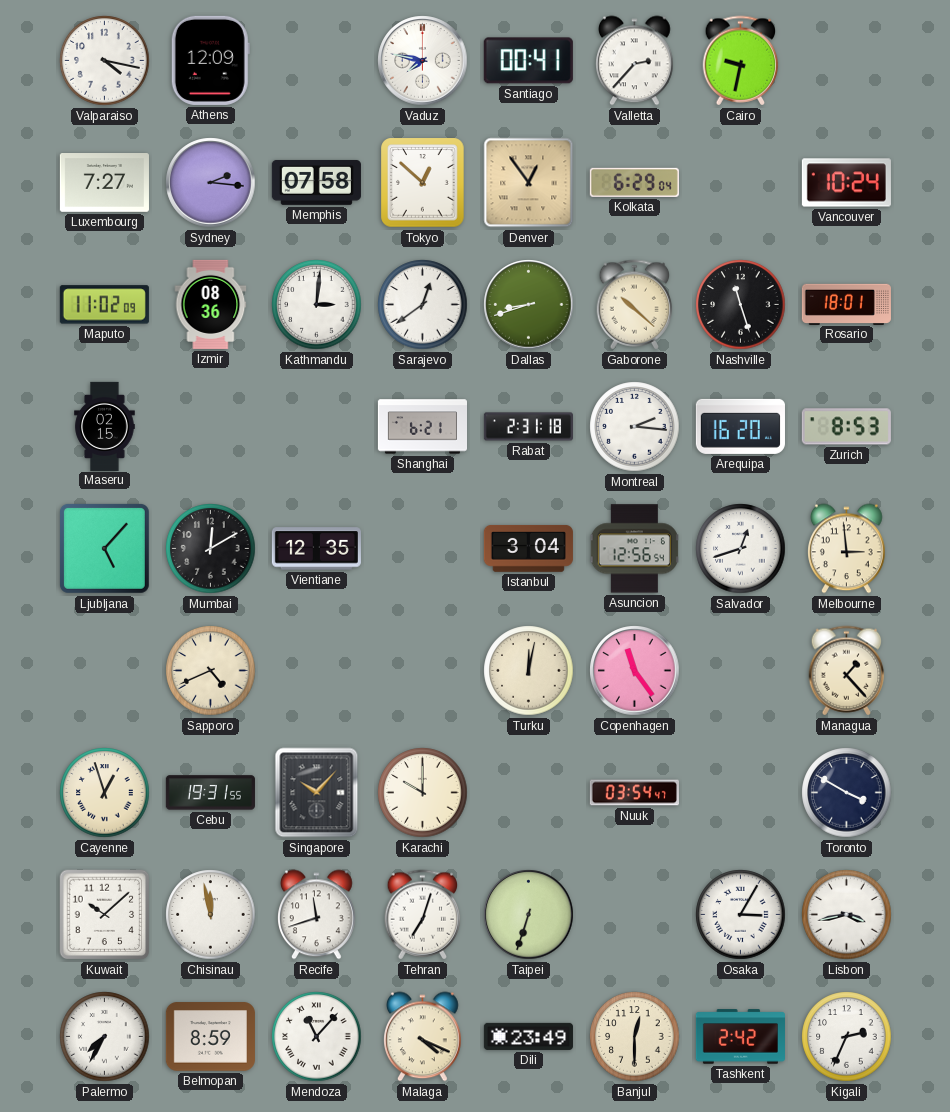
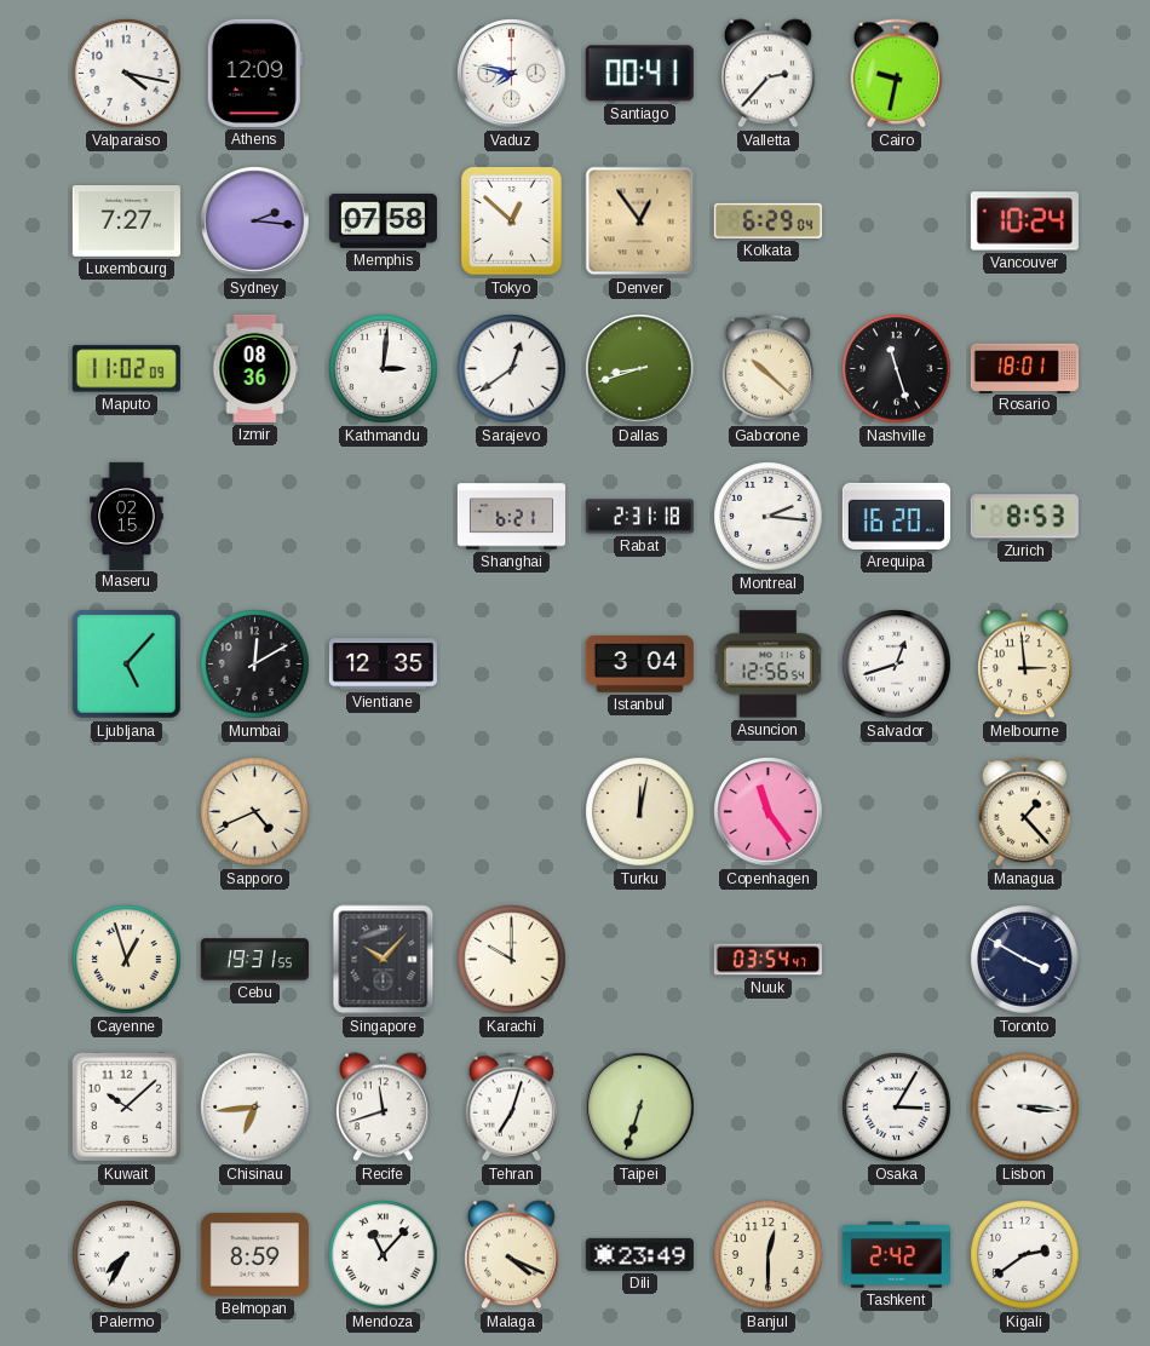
Chisinau: 11:58 -> 6:44
Lisbon: 3:43 -> 3:16
Kigali: 2:34 -> 2:39
